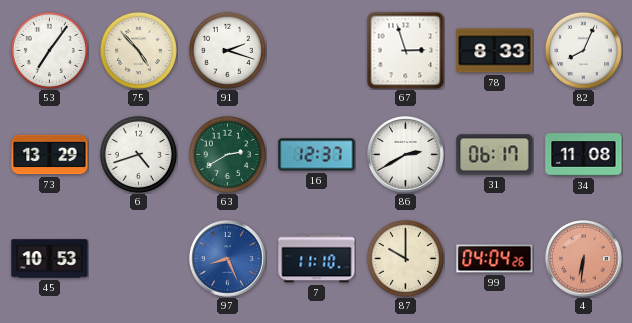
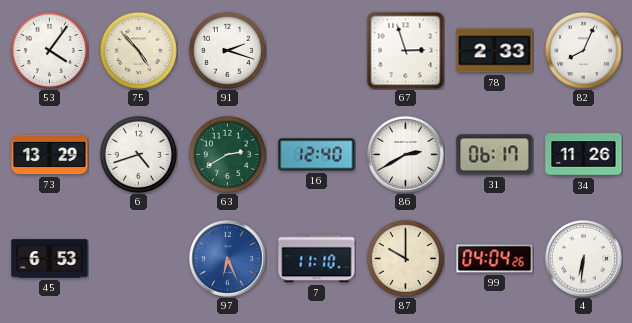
53: 7:06 -> 4:06
78: 8:33 -> 2:33
16: 12:37 -> 12:40
34: 11:08 -> 11:26
45: 10:53 -> 6:53
97: 8:26 -> 6:26
4 dial: salmon -> white
